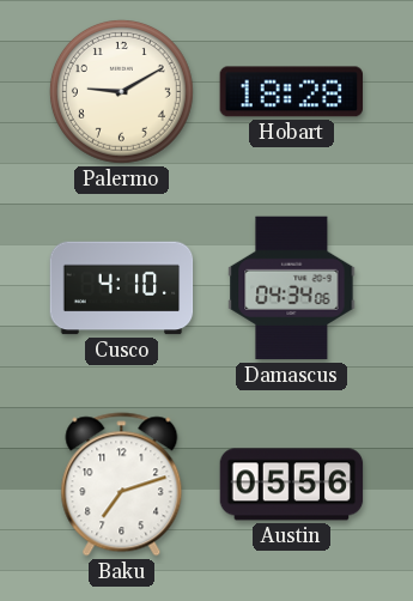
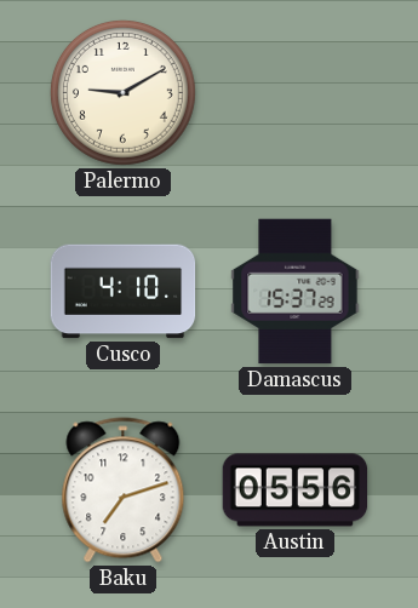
Hobart: 18:28 -> none
Damascus: 04:34 -> 15:37
